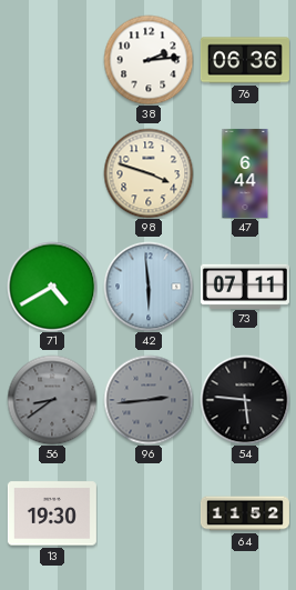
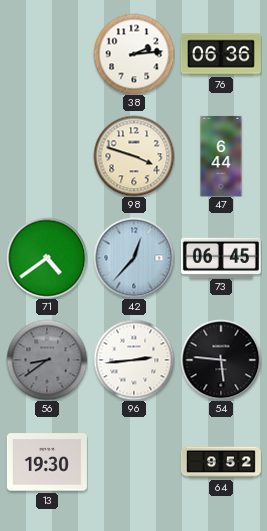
71: 4:40 -> 4:39
42: 5:59 -> 12:37
73: 07:11 -> 06:45
96 dial: grey -> white
64: 11:52 -> 9:52
